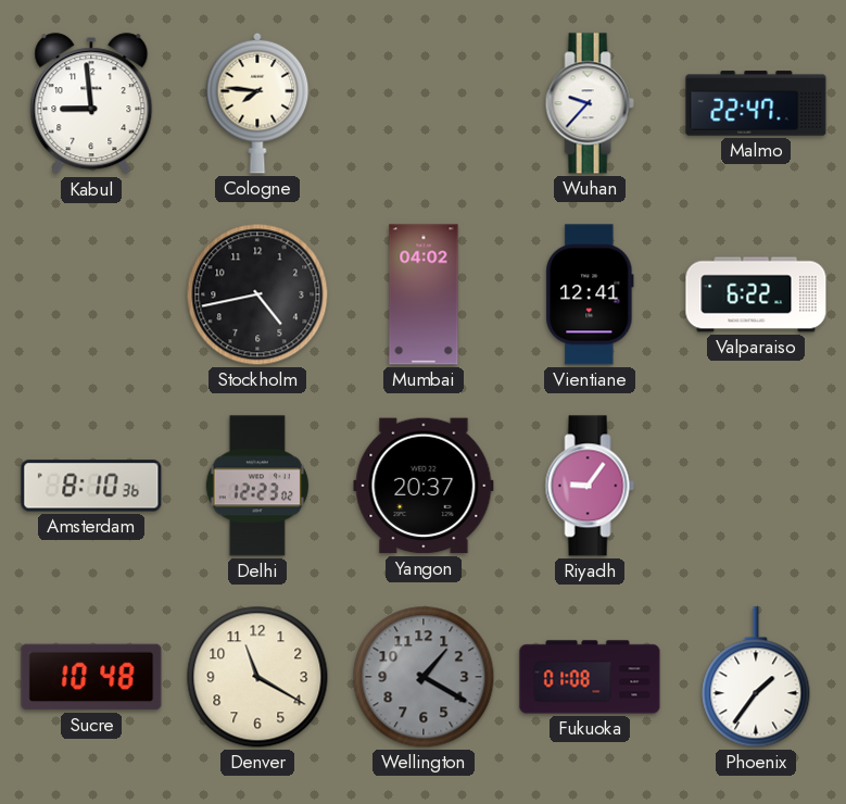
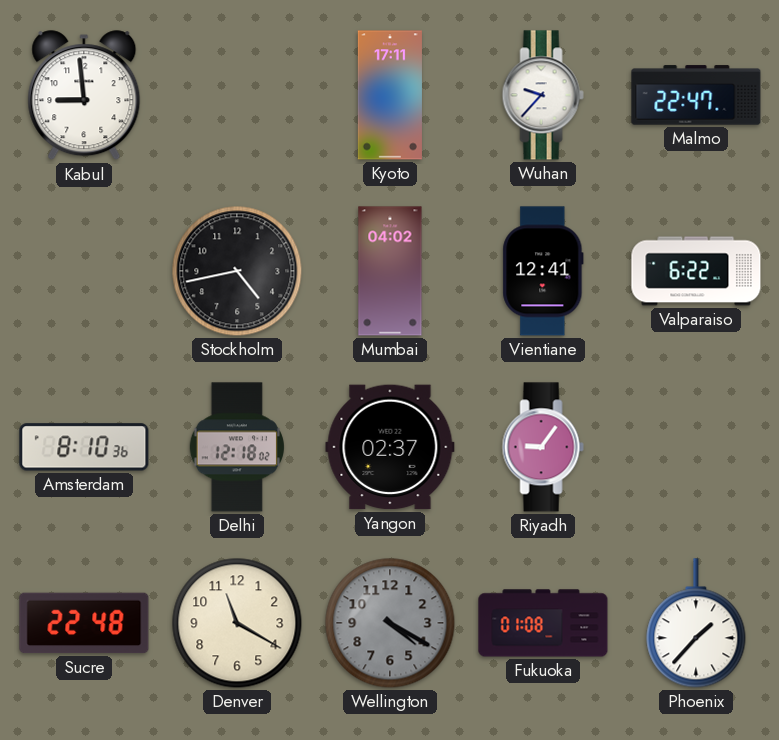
Cologne: 7:46 -> none
Kyoto: none -> 17:11
Delhi: 12:23 -> 12:18
Yangon: 20:37 -> 02:37
Sucre: 10:48 -> 22:48
Wellington: 1:20 -> 4:20
Phoenix: 1:36 -> 1:37
